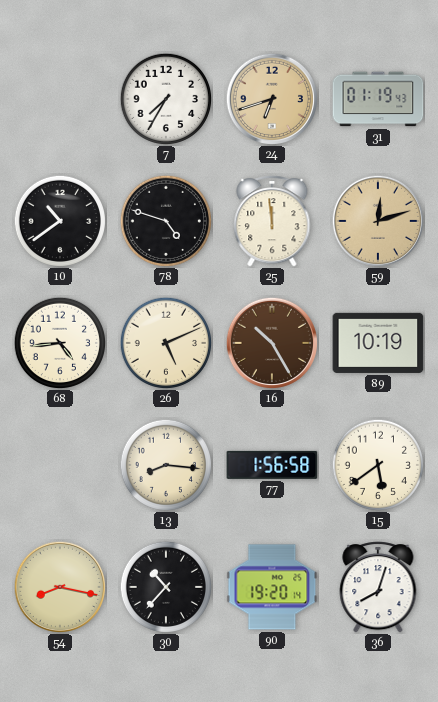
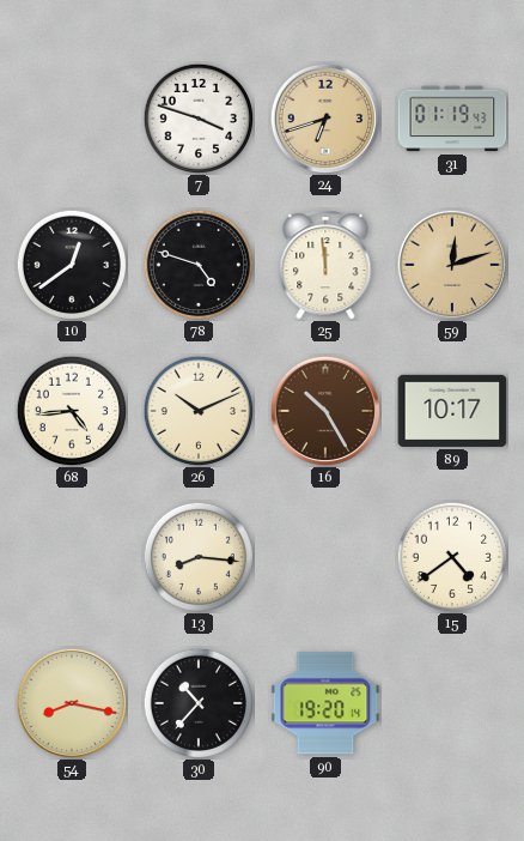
7: 7:35 -> 3:48
10: 10:39 -> 12:39
26: 5:11 -> 10:11
89: 10:19 -> 10:17
77: 1:56 -> none
15: 5:39 -> 4:39
36: 8:03 -> none
